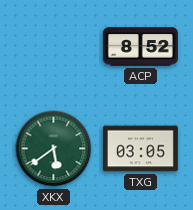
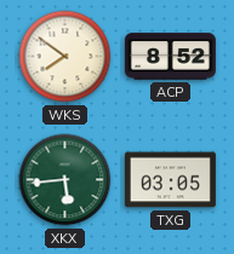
WKS: none -> 7:51
XKX: 5:39 -> 5:44
